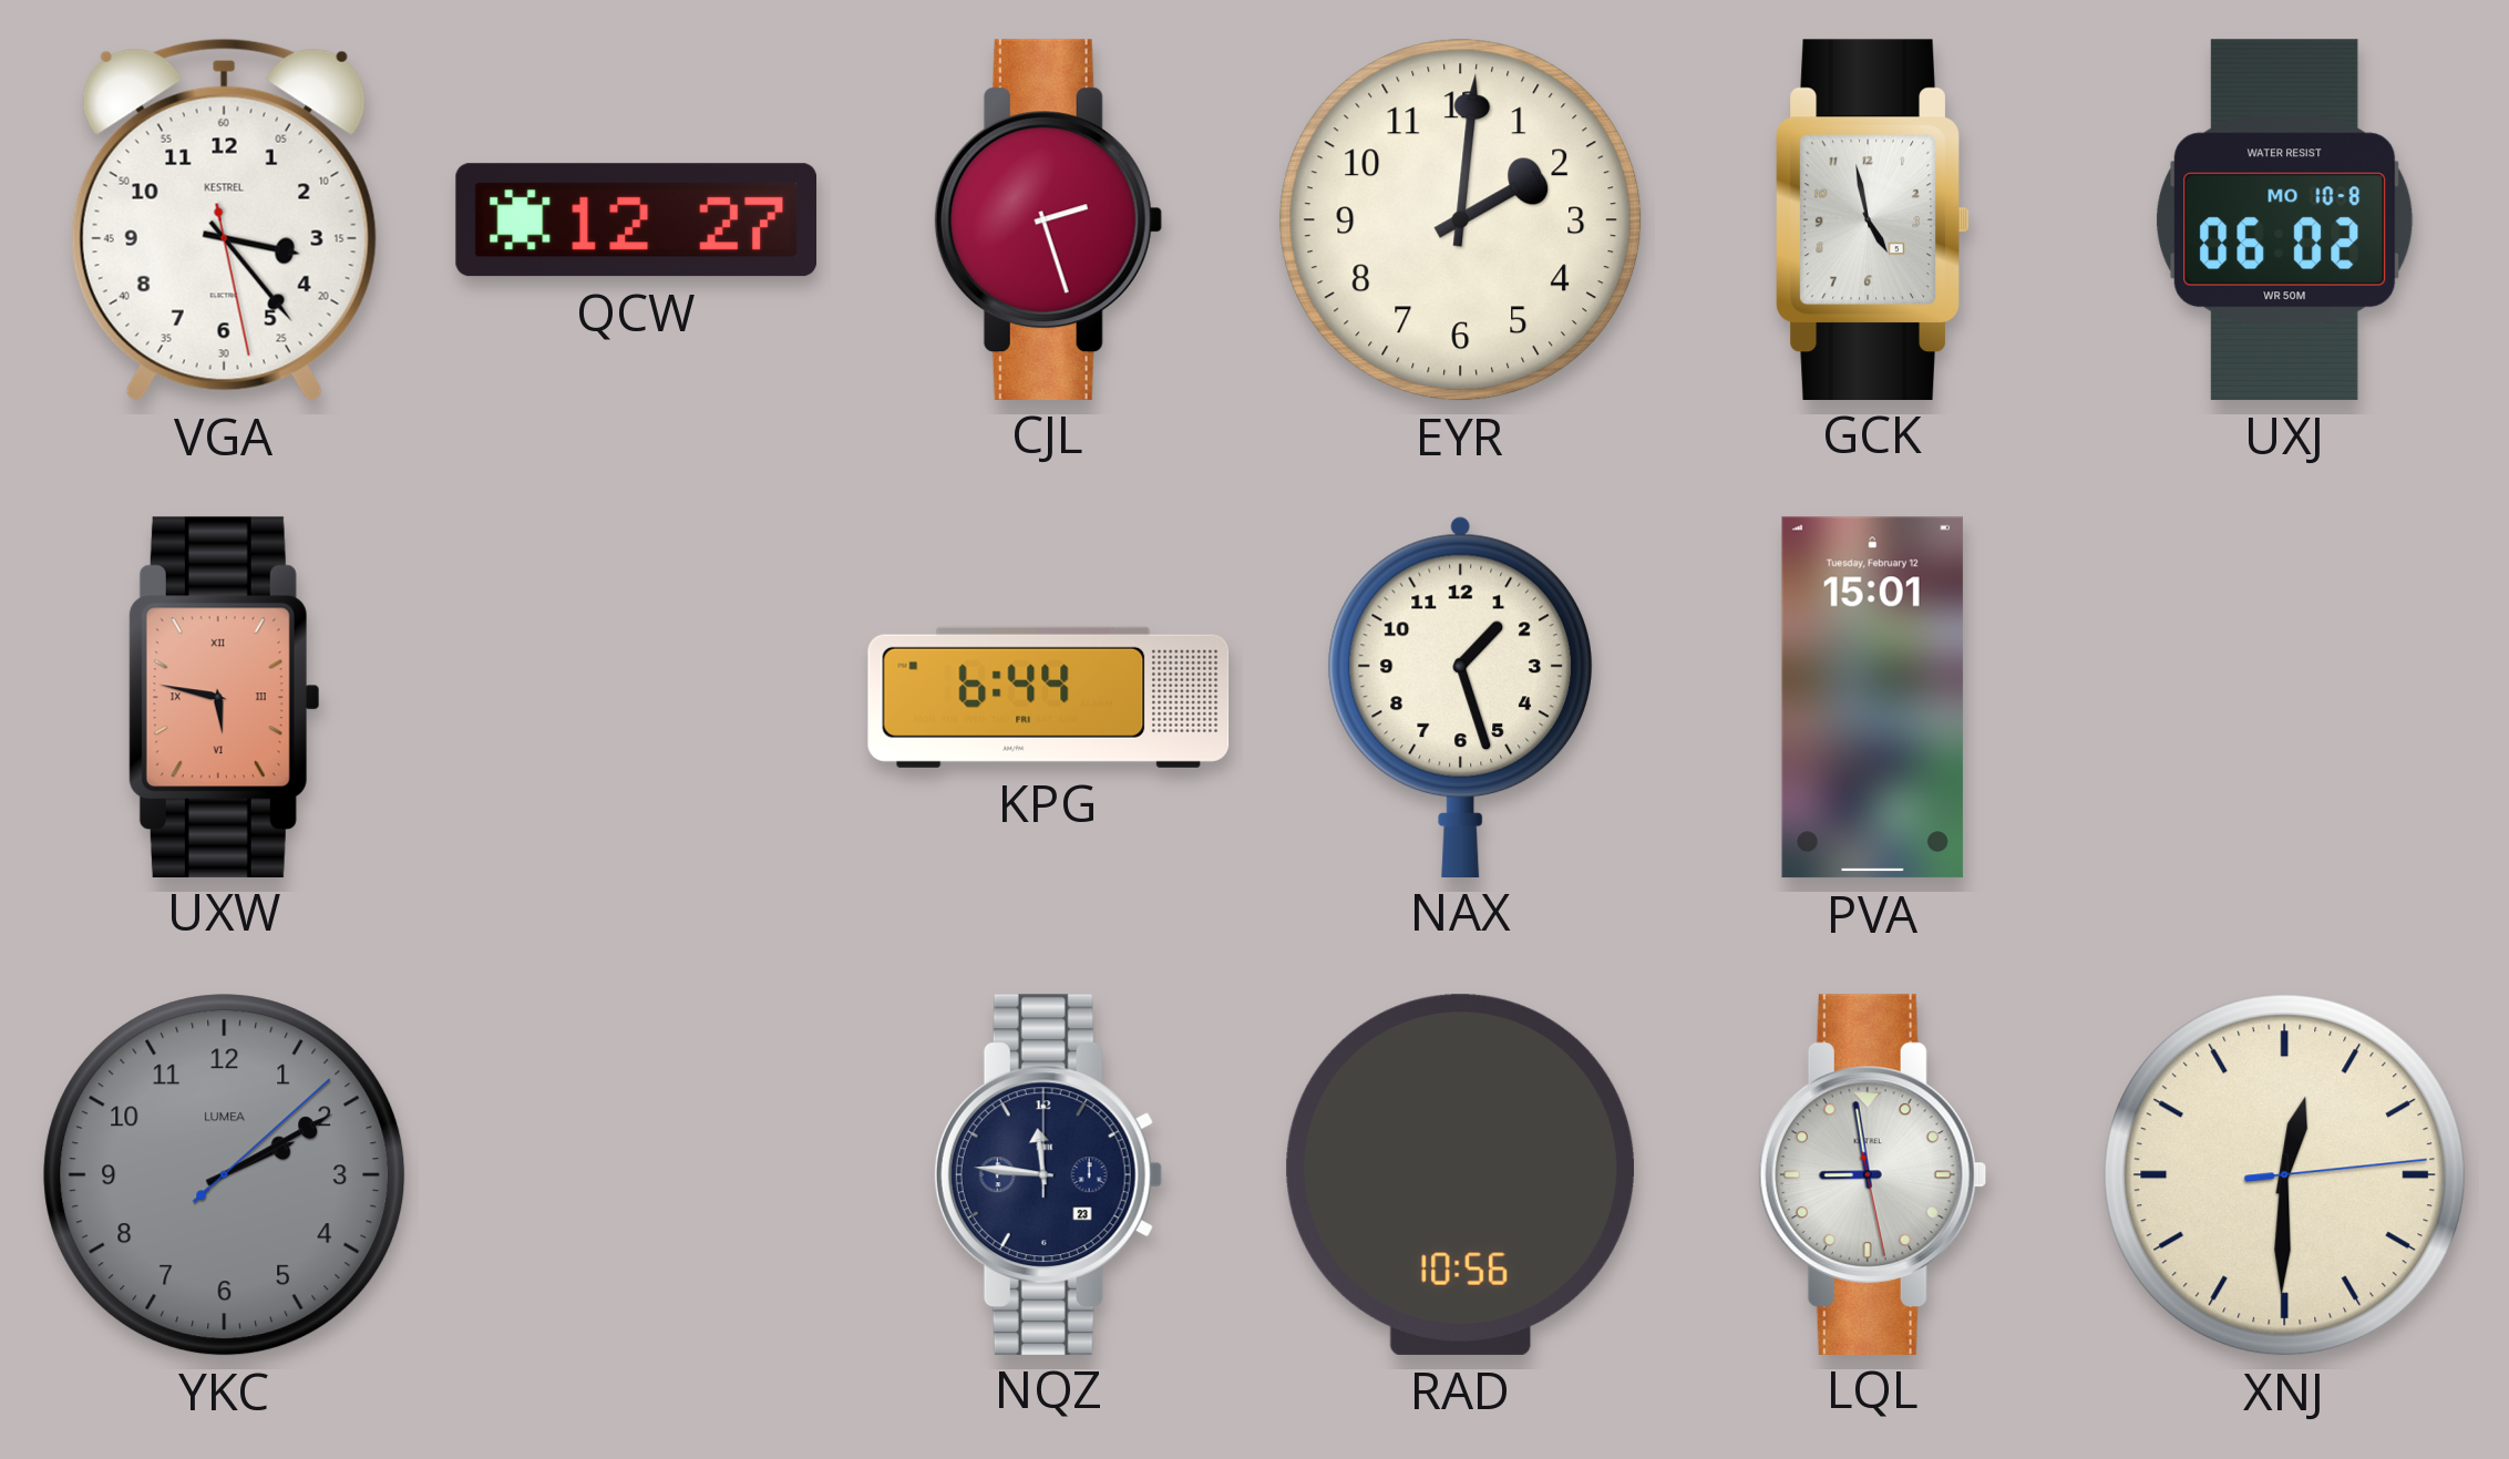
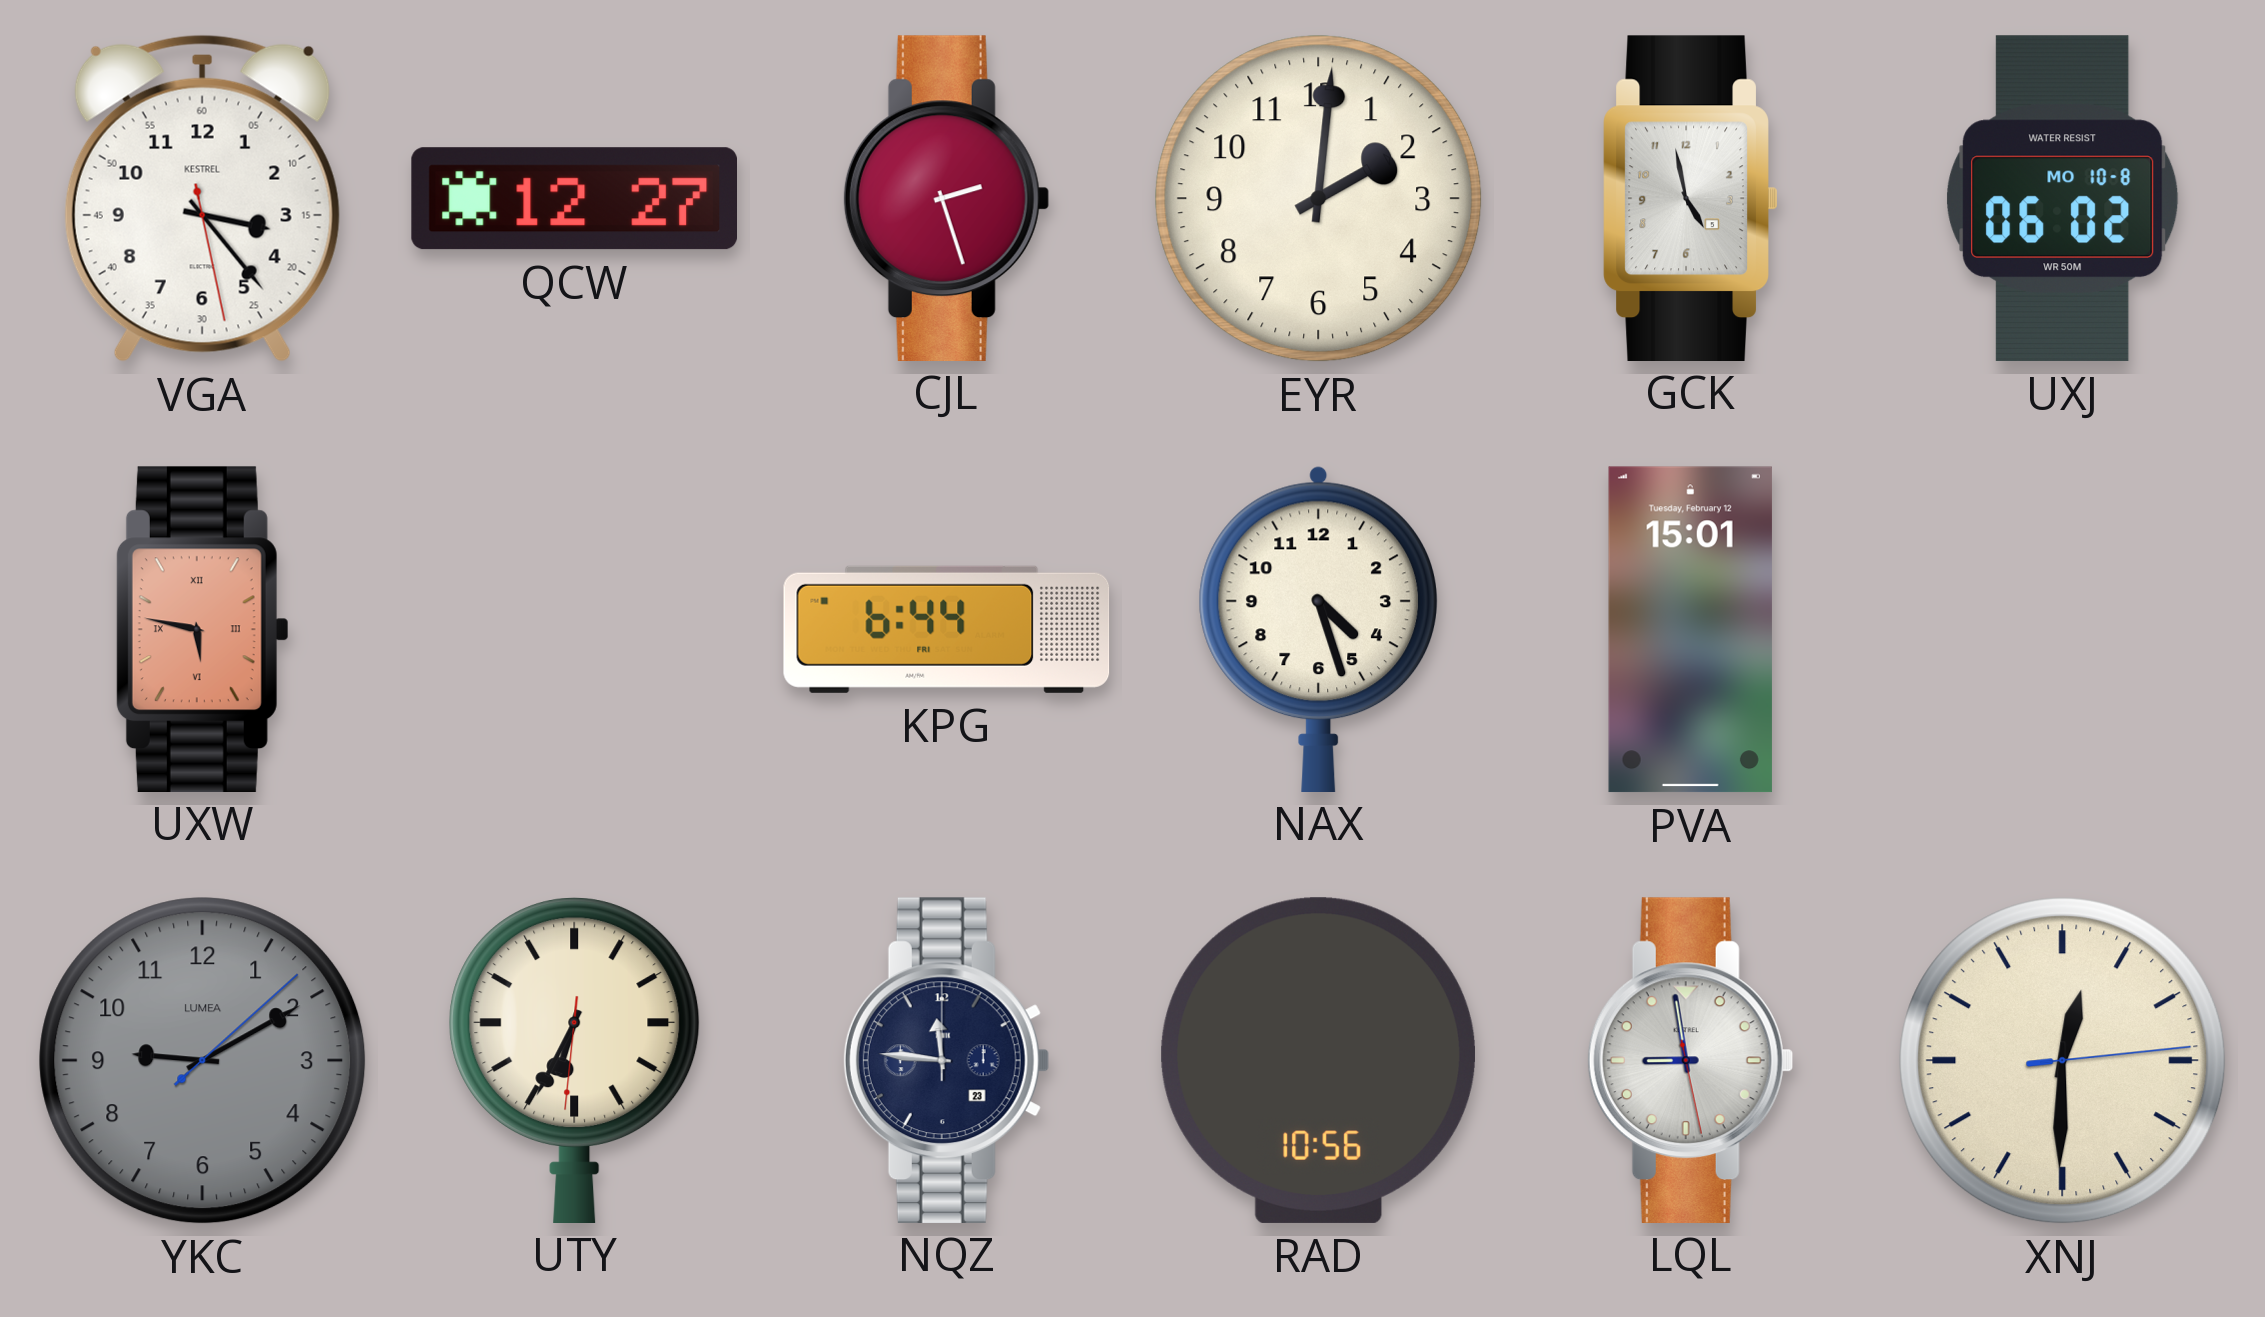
NAX: 1:27 -> 4:27
YKC: 2:10 -> 9:10
UTY: none -> 6:34
